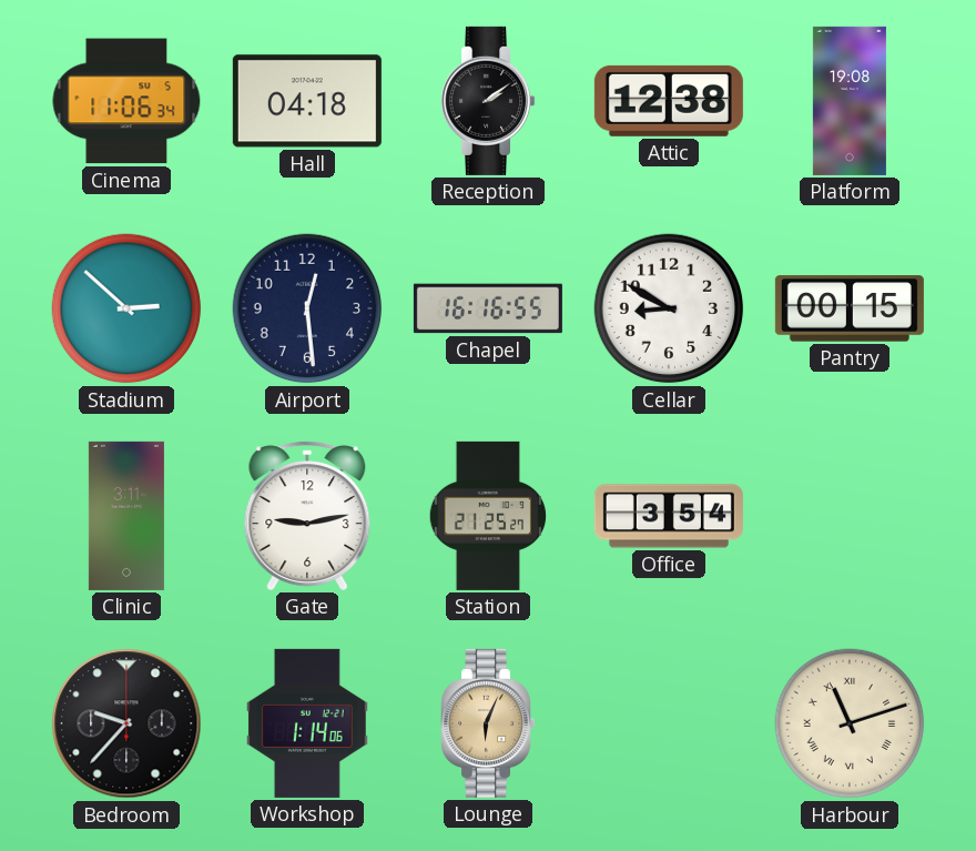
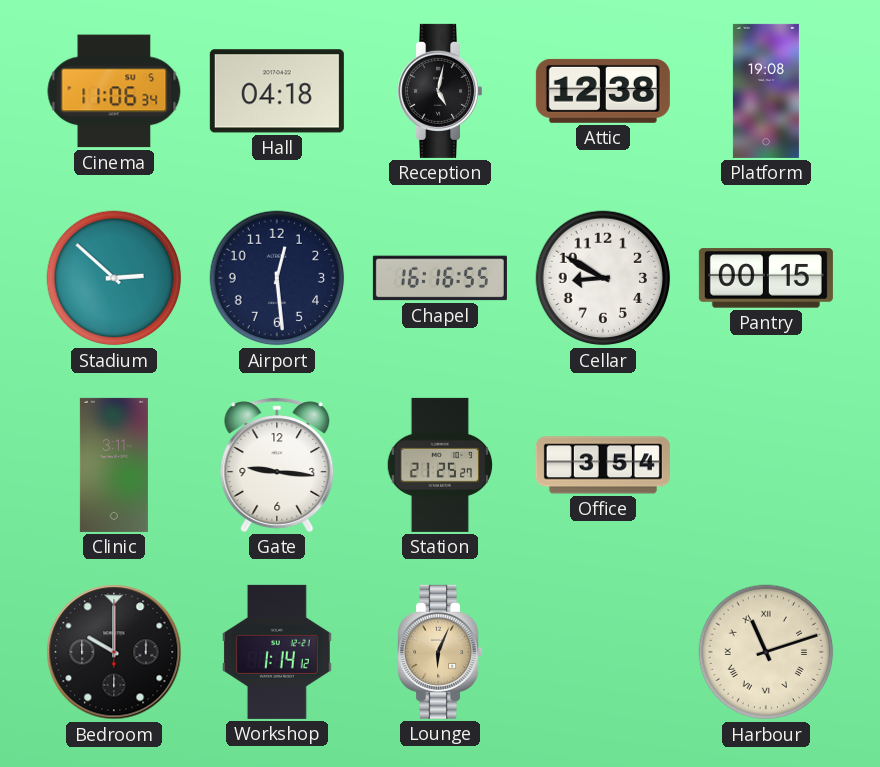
Reception: 2:09 -> 5:02
Gate: 9:13 -> 9:16
Bedroom: 9:37 -> 10:00
Workshop: 1:14:06 -> 1:14:12
